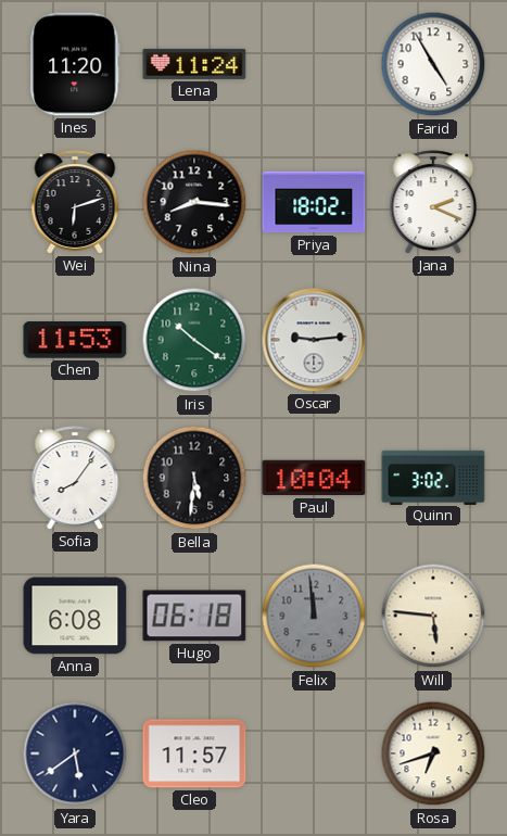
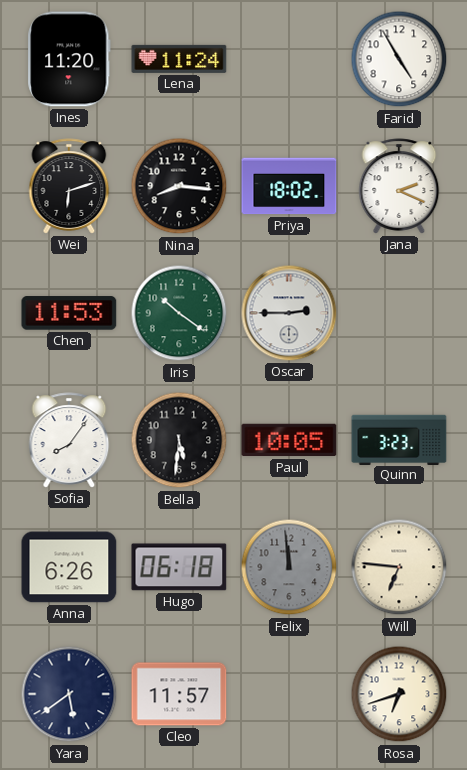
Oscar: 9:14 -> 2:45
Paul: 10:04 -> 10:05
Quinn: 3:02 -> 3:23
Anna: 6:08 -> 6:26
Will: 5:46 -> 6:46
